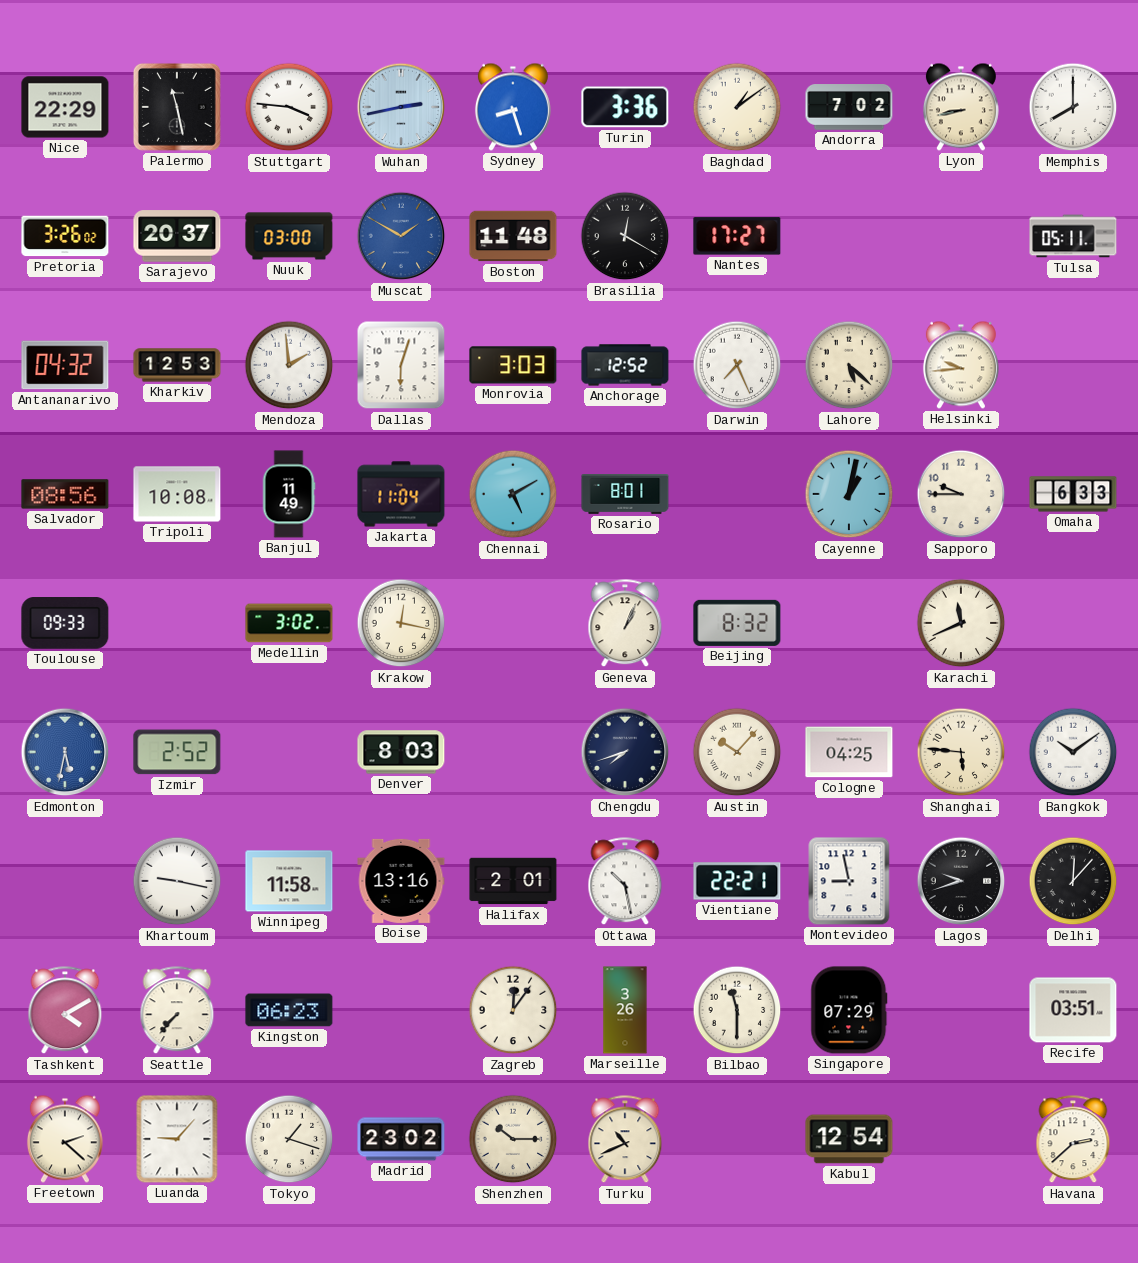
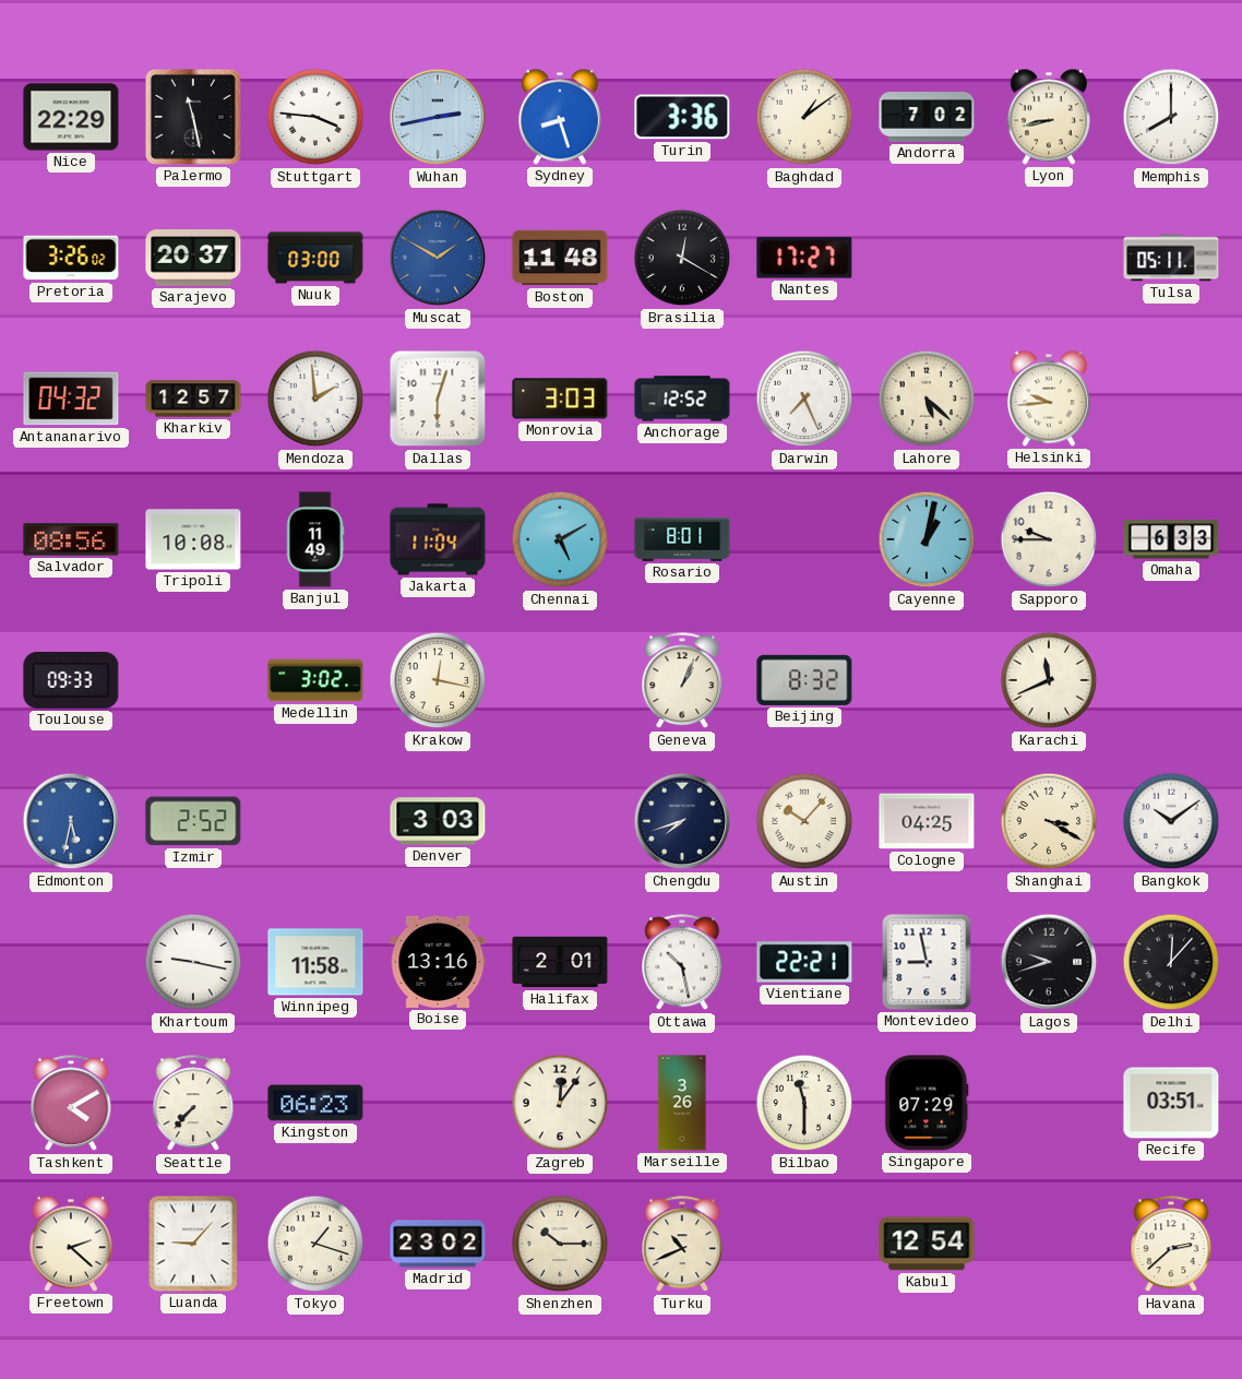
Kharkiv: 12:53 -> 12:57
Denver: 8:03 -> 3:03
Shanghai: 5:46 -> 3:20
